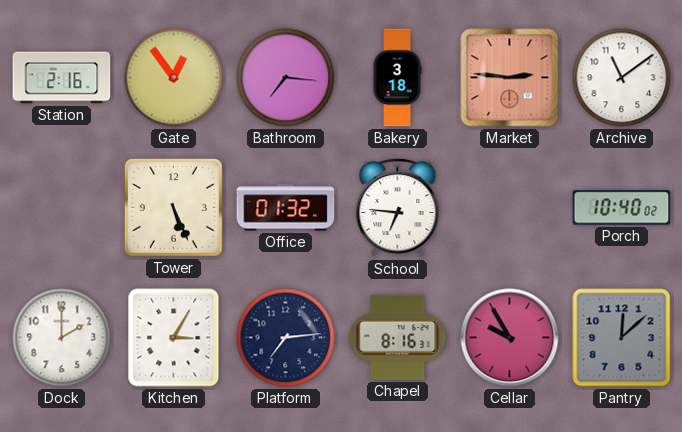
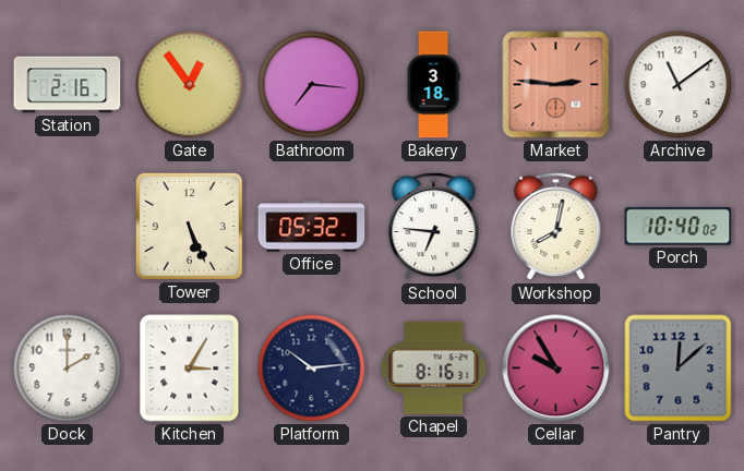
Office: 01:32 -> 05:32
Workshop: none -> 8:02
Platform: 7:14 -> 10:14
